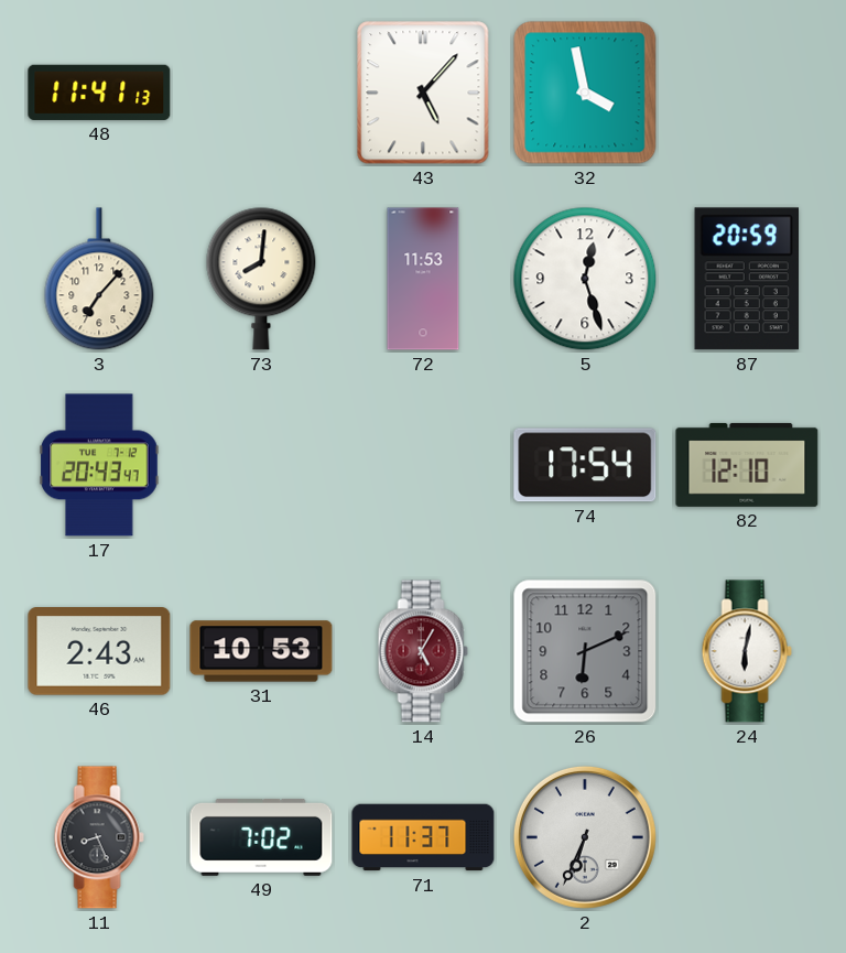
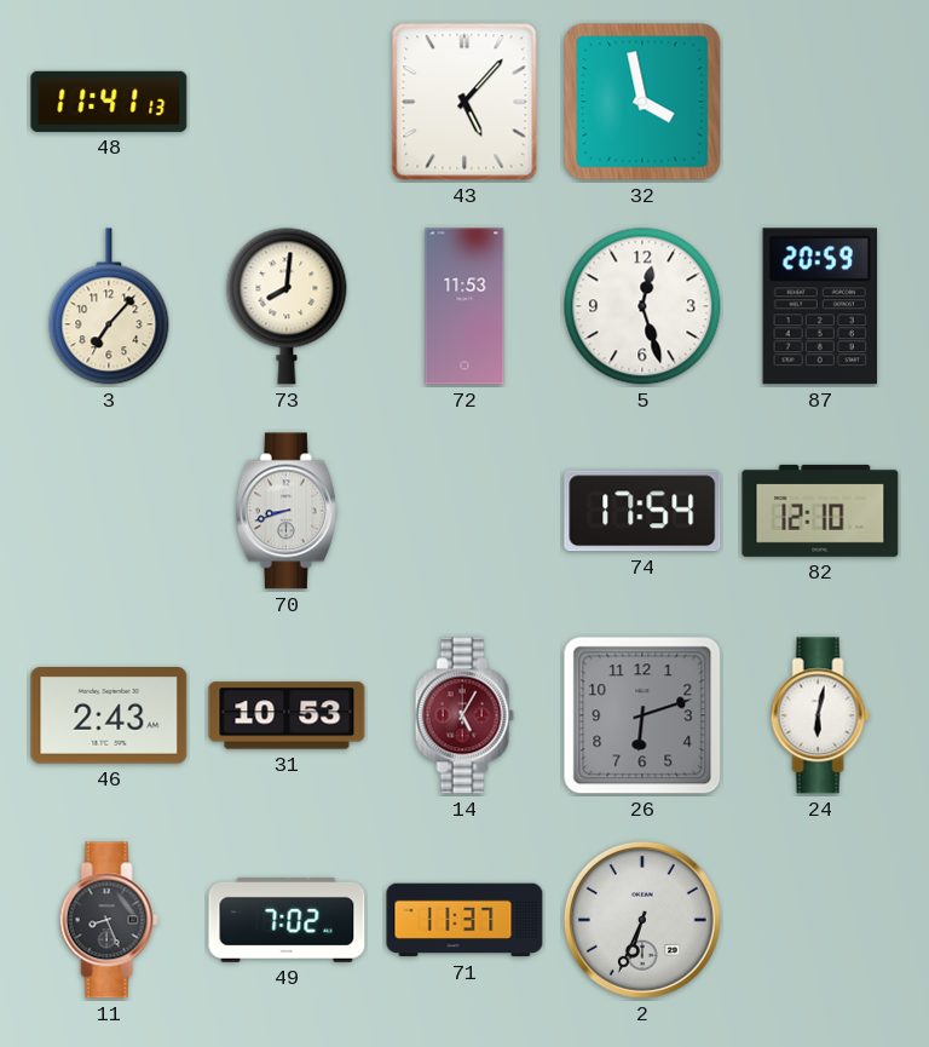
17: 20:43 -> none
70: none -> 8:42
26: 6:11 -> 6:12
